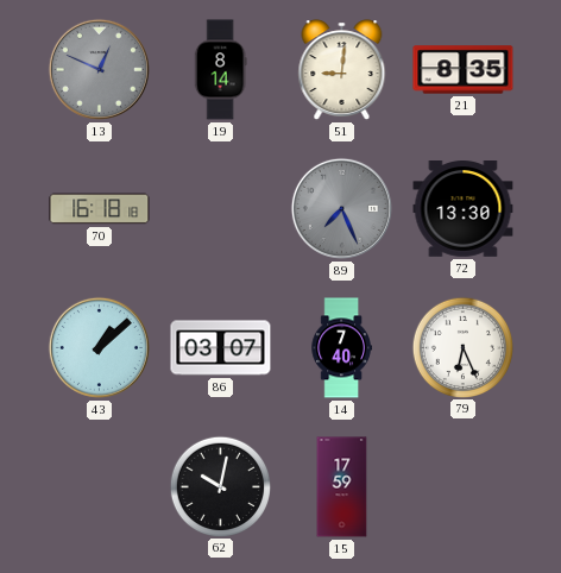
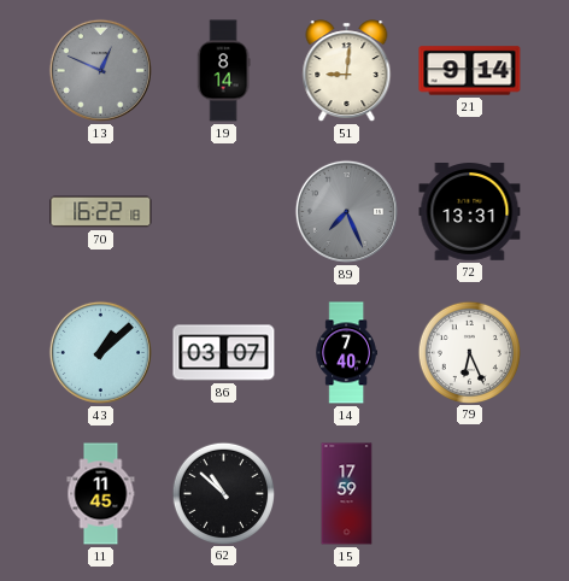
21: 8:35 -> 9:14
70: 16:18 -> 16:22
72: 13:30 -> 13:31
11: none -> 11:45
62: 10:02 -> 10:52
